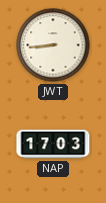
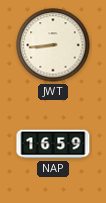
NAP: 17:03 -> 16:59
